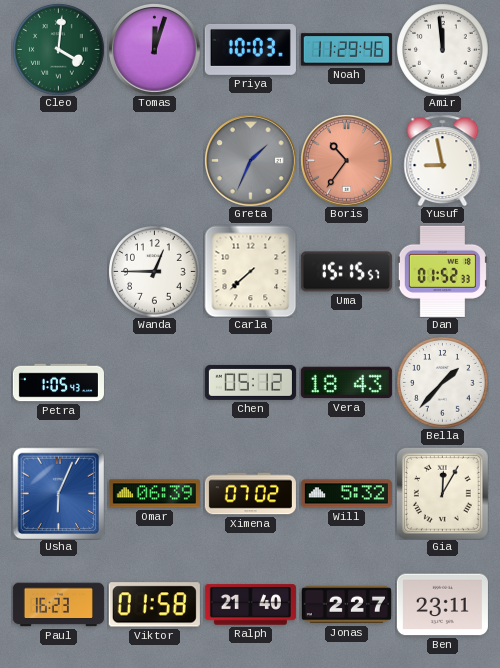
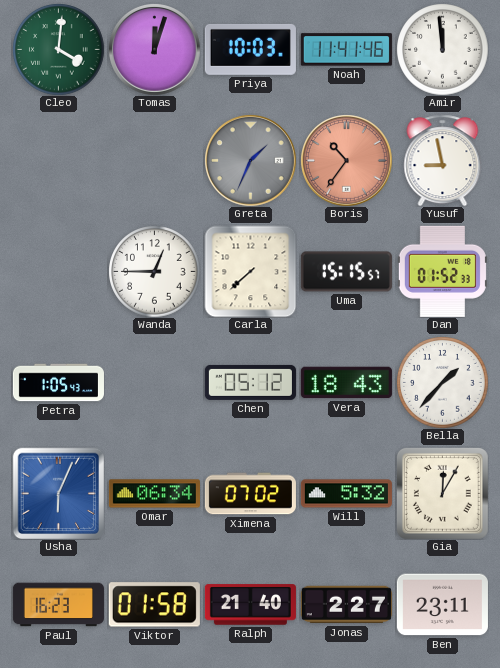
Noah: 11:29 -> 11:41
Omar: 06:39 -> 06:34
